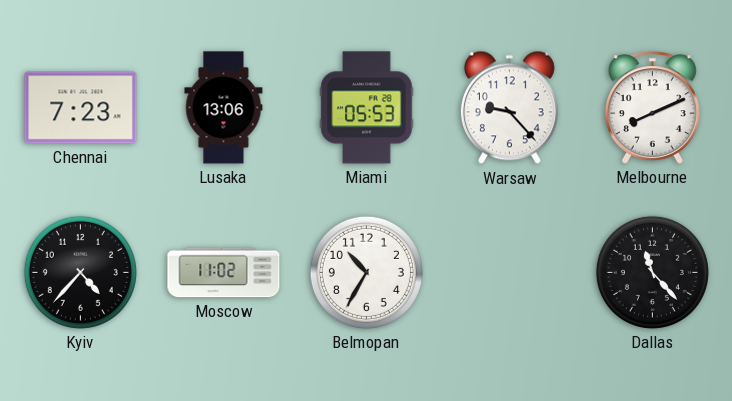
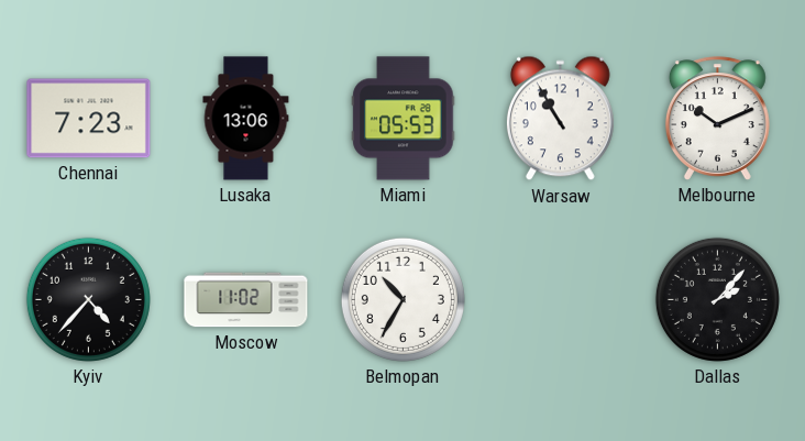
Warsaw: 9:23 -> 10:55
Melbourne: 8:11 -> 10:11
Dallas: 11:23 -> 2:07
